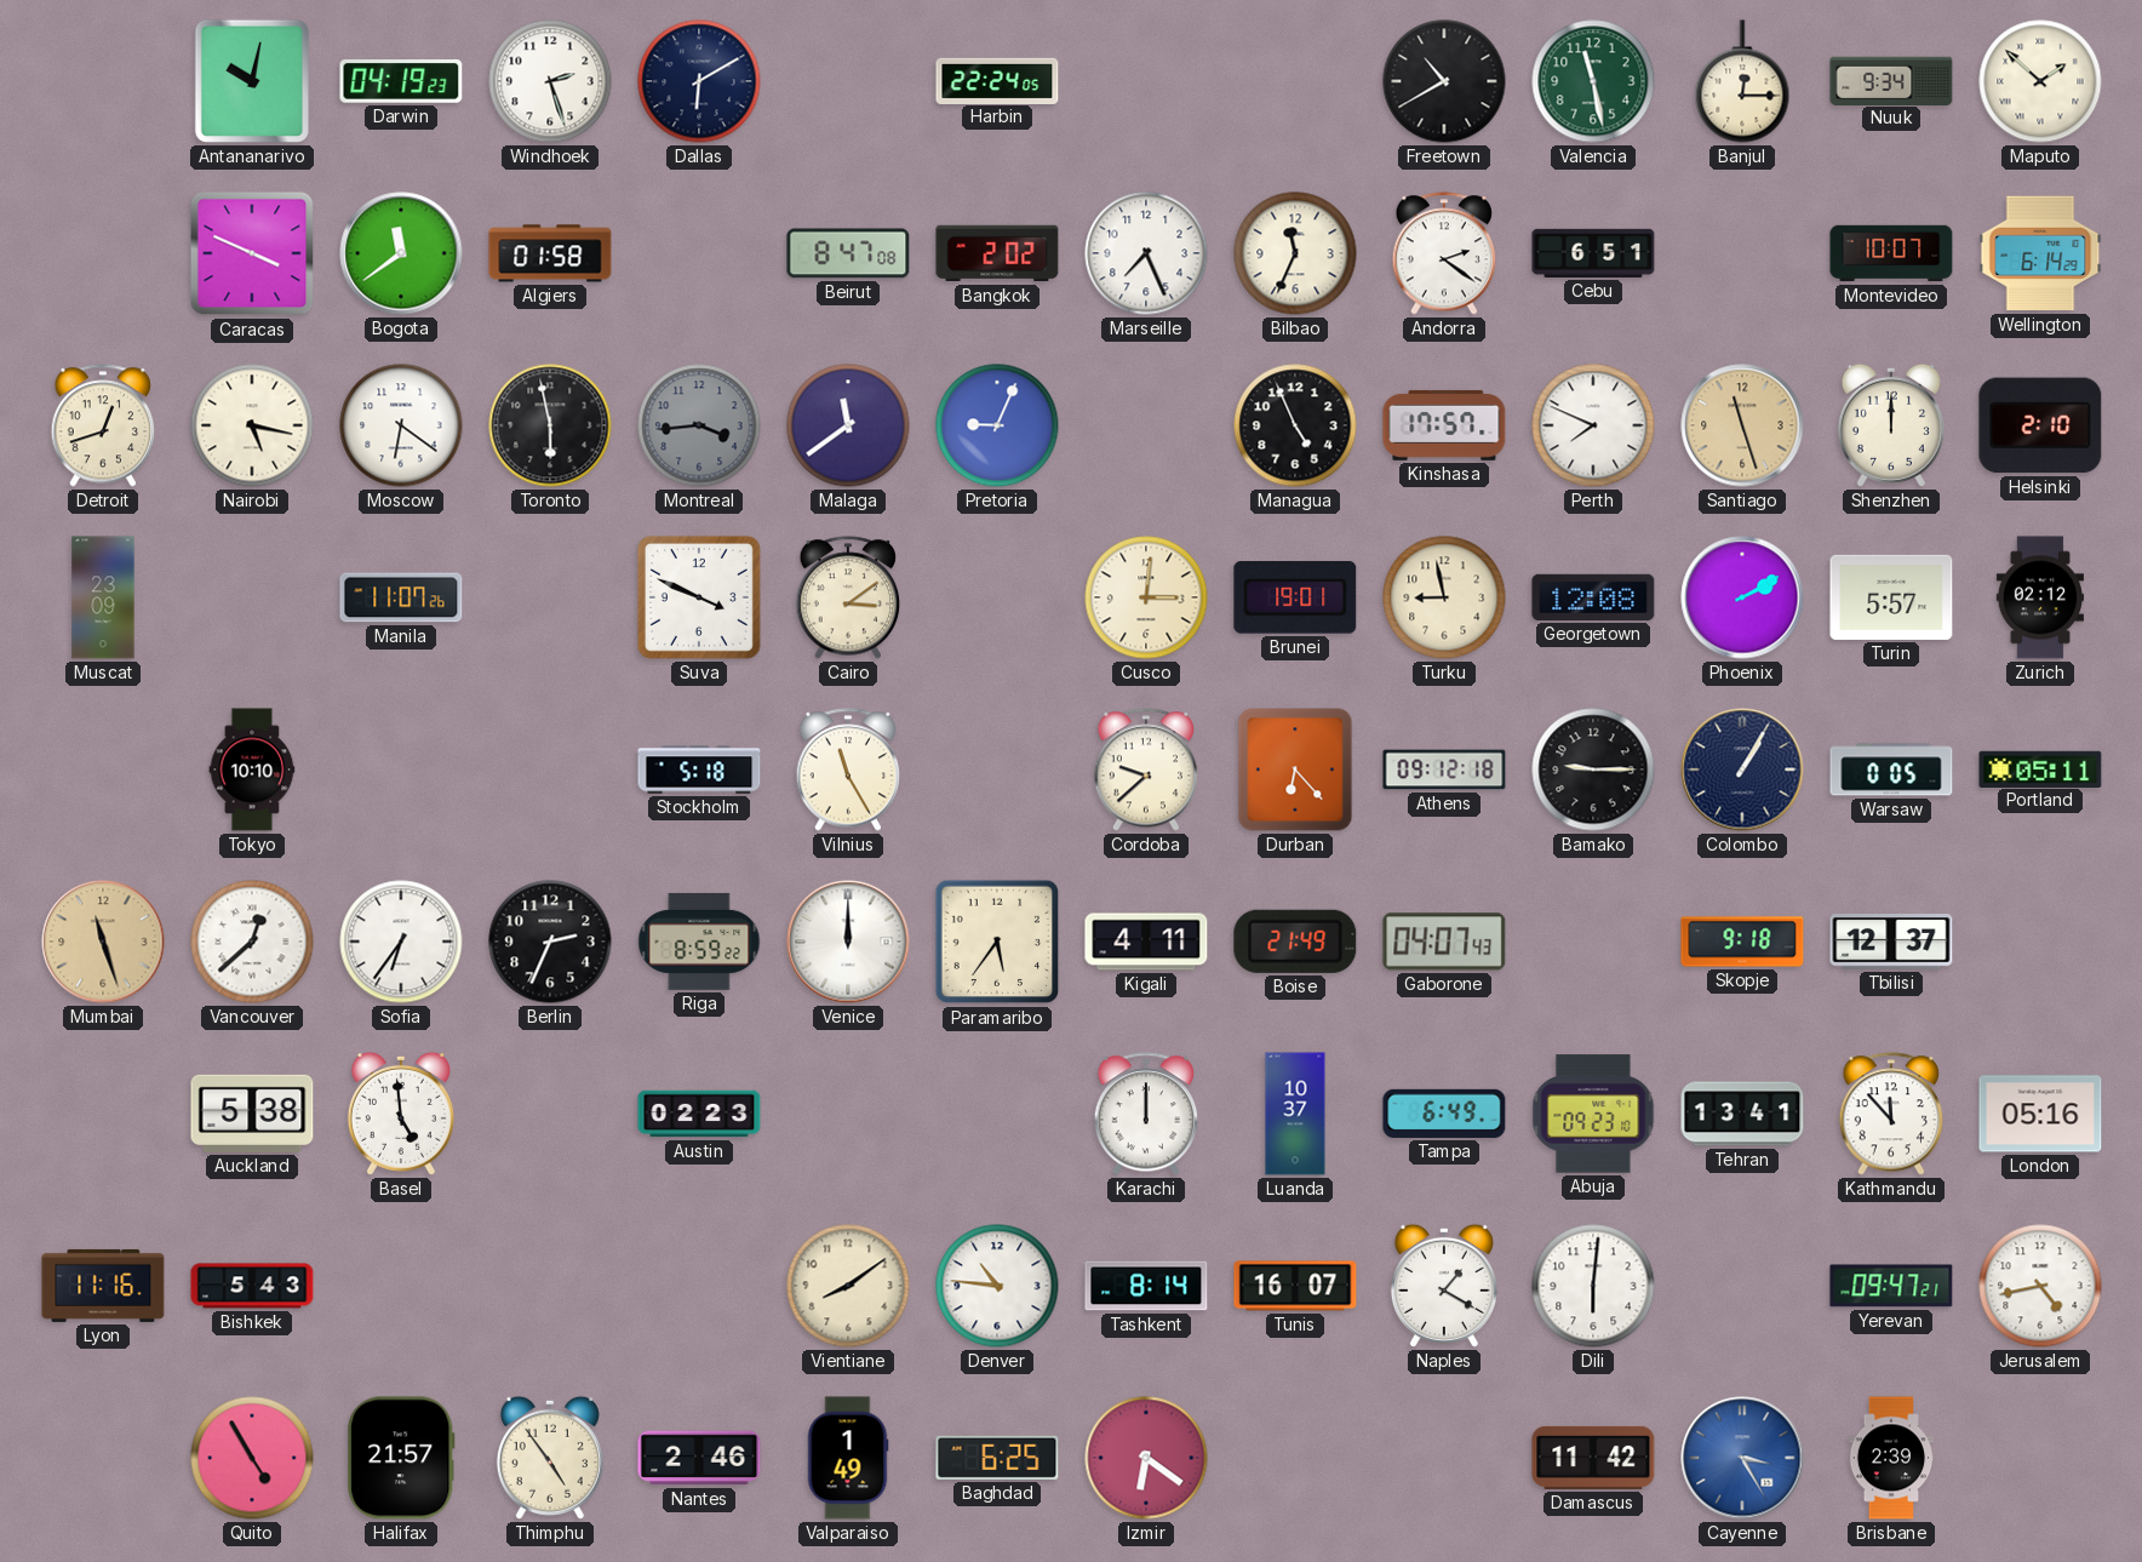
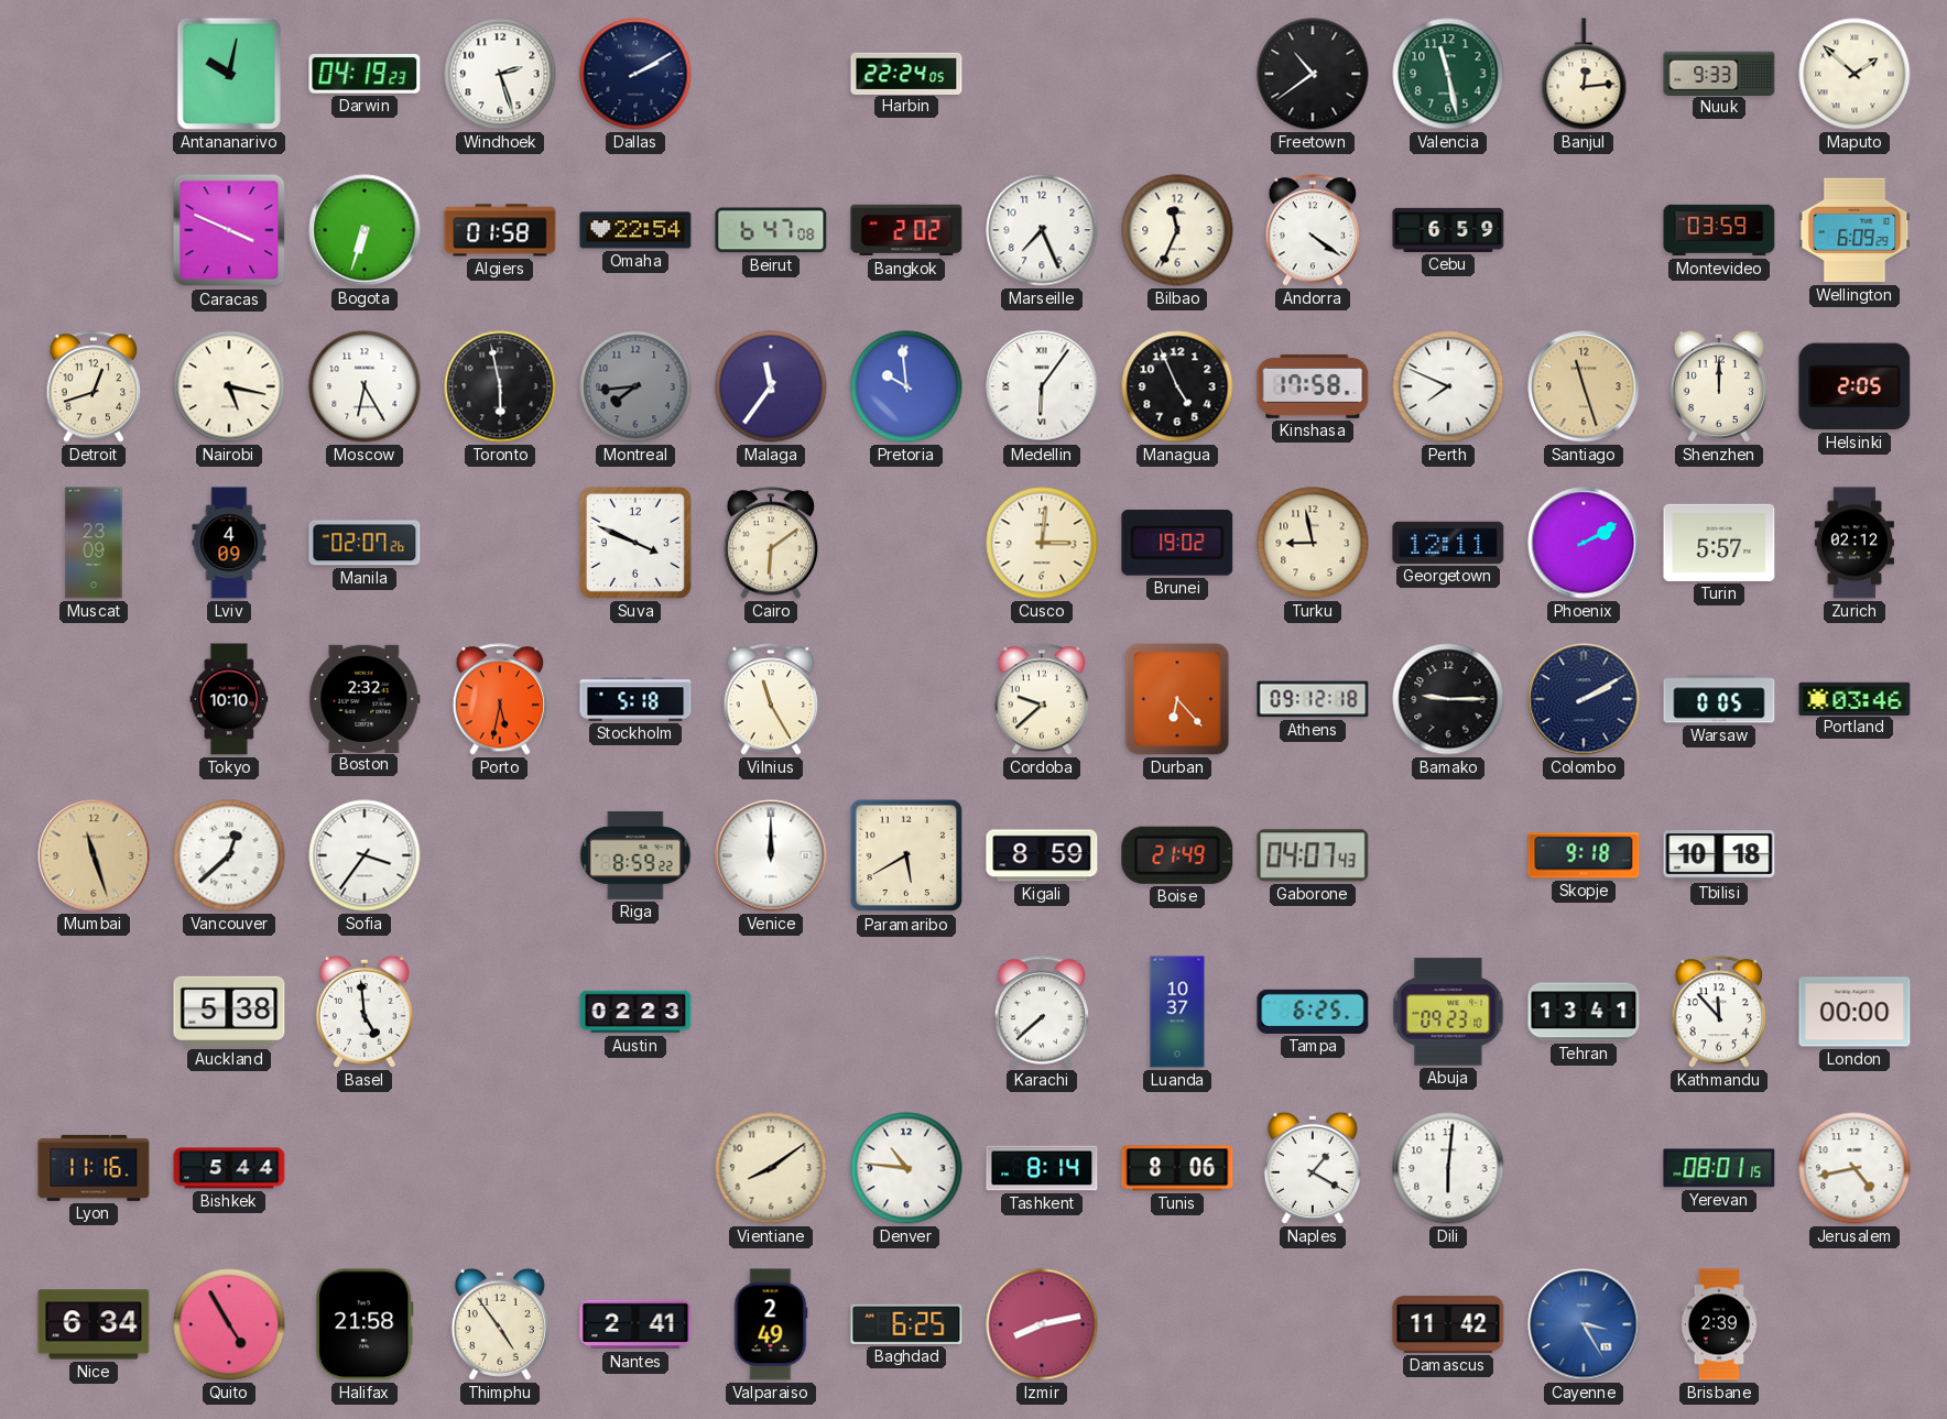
Dallas: 6:10 -> 2:10
Freetown: 10:40 -> 10:39
Banjul: 12:15 -> 12:14
Nuuk: 9:34 -> 9:33
Bogota: 11:39 -> 6:33
Omaha: none -> 22:54
Beirut: 8:47 -> 6:47
Andorra: 2:21 -> 4:21
Cebu: 6:51 -> 6:59
Montevideo: 10:07 -> 03:59
Wellington: 6:14 -> 6:09
Moscow: 6:21 -> 6:25
Montreal: 3:44 -> 7:44
Malaga: 11:39 -> 11:36
Pretoria: 9:04 -> 9:59
Medellin: none -> 6:06
Kinshasa: 17:57 -> 17:58
Helsinki: 2:10 -> 2:05
Lviv: none -> 4:09
Manila: 11:07 -> 02:07
Cairo: 3:09 -> 6:09
Brunei: 19:01 -> 19:02
Georgetown: 12:08 -> 12:11
Boston: none -> 2:32
Porto: none -> 5:32
Colombo: 1:05 -> 2:10
Portland: 05:11 -> 03:46
Sofia: 6:36 -> 3:36
Berlin: 2:34 -> none
Paramaribo: 5:36 -> 5:40
Kigali: 4:11 -> 8:59
Tbilisi: 12:37 -> 10:18
Karachi: 12:00 -> 7:38
Tampa: 6:49 -> 6:25
London: 05:16 -> 00:00
Bishkek: 5:43 -> 5:44
Tunis: 16:07 -> 8:06
Yerevan: 09:47 -> 08:01
Nice: none -> 6:34
Halifax: 21:57 -> 21:58
Nantes: 2:46 -> 2:41
Valparaiso: 1:49 -> 2:49
Izmir: 6:21 -> 8:13
